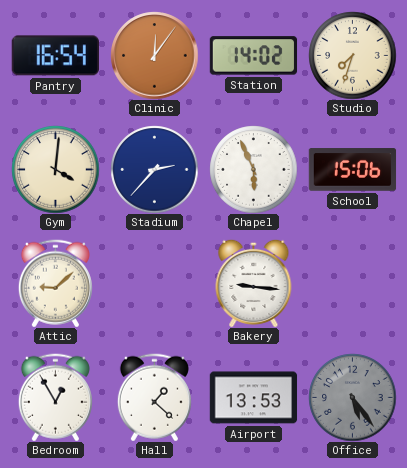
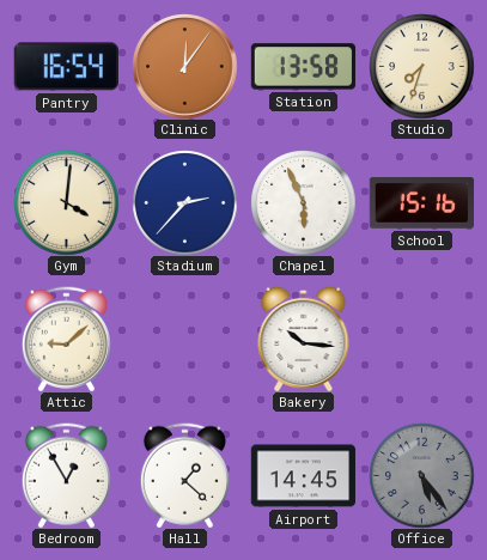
Station: 14:02 -> 13:58
School: 15:06 -> 15:16
Bakery: 9:16 -> 10:16
Airport: 13:53 -> 14:45
